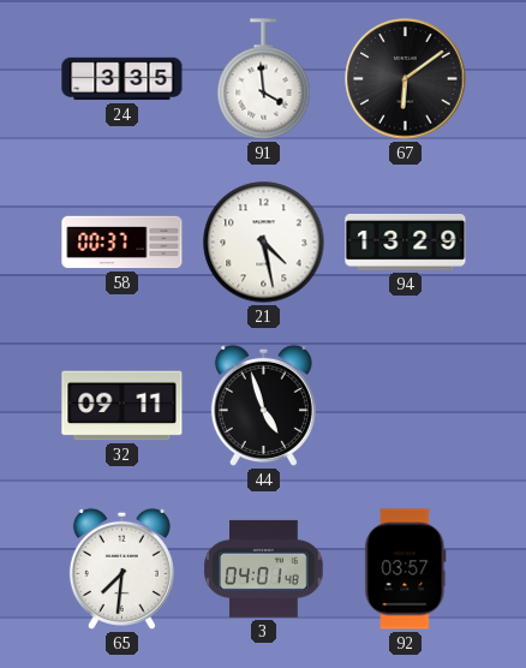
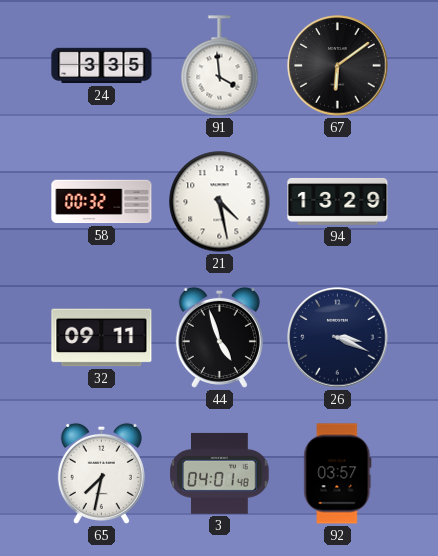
58: 00:37 -> 00:32
26: none -> 3:19
65: 7:31 -> 7:32
